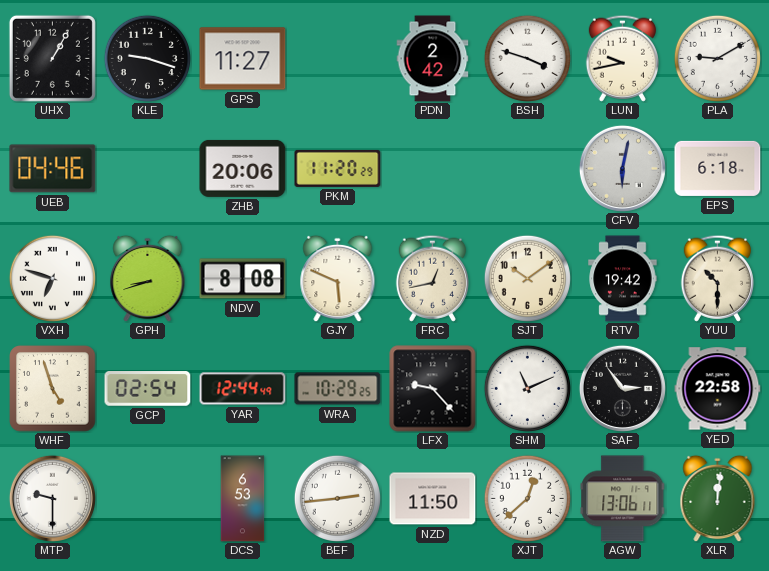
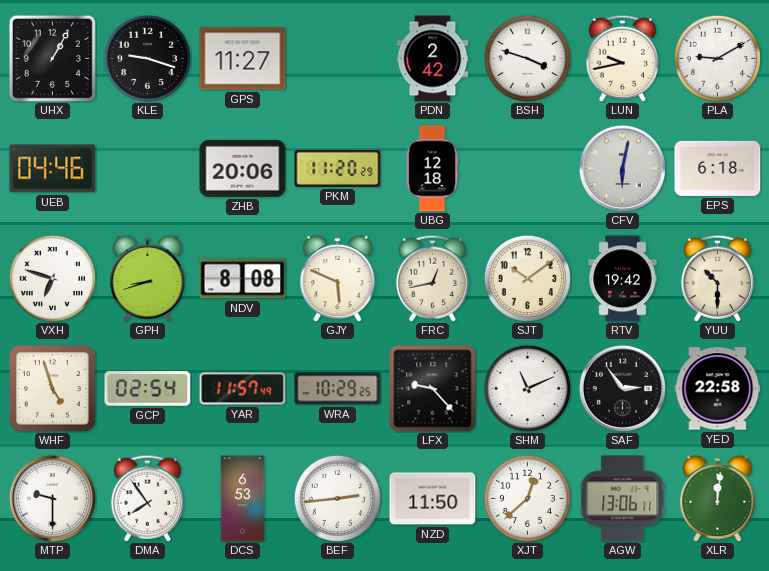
UBG: none -> 12:18
YAR: 12:44 -> 11:57
DMA: none -> 7:54
